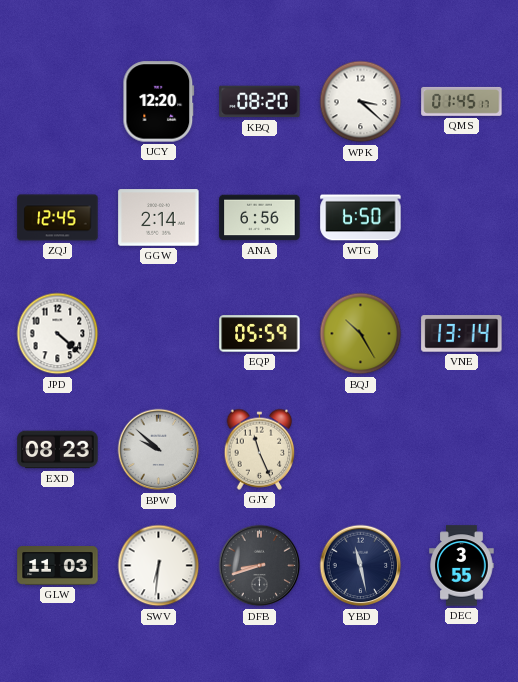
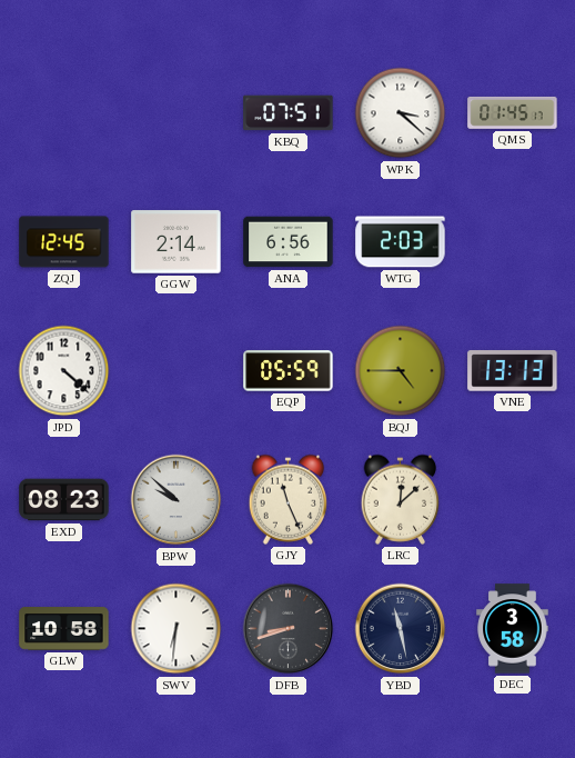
UCY: 12:20 -> none
KBQ: 08:20 -> 07:51
WTG: 6:50 -> 2:03
BQJ: 10:25 -> 4:45
VNE: 13:14 -> 13:13
LRC: none -> 12:08
GLW: 11:03 -> 10:58
DEC: 3:55 -> 3:58
